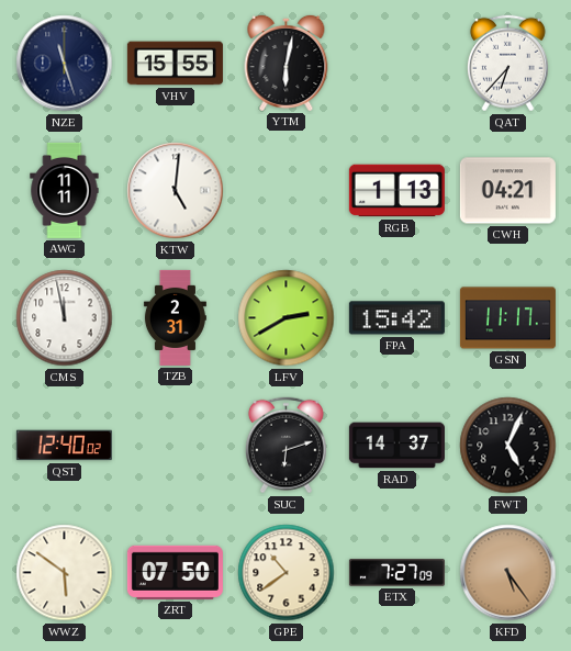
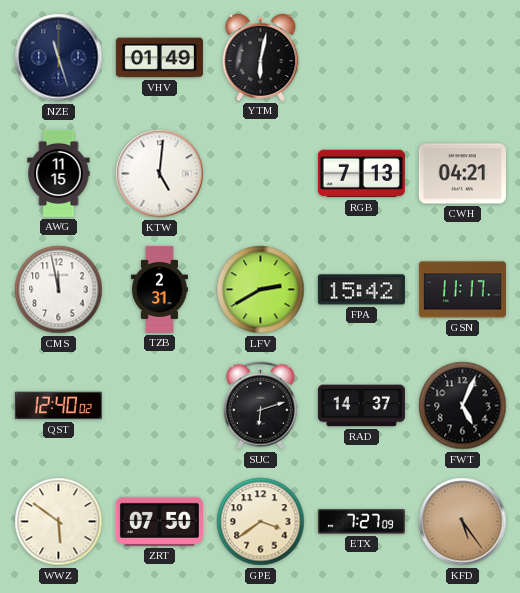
VHV: 15:55 -> 01:49
QAT: 6:37 -> none
AWG: 11:11 -> 11:15
RGB: 1:13 -> 7:13
GPE: 10:39 -> 3:39
